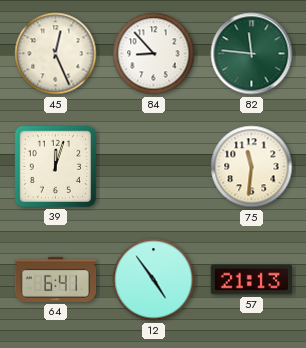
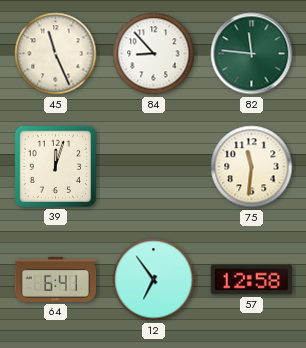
45: 12:26 -> 11:26
12: 4:54 -> 6:54
57: 21:13 -> 12:58
